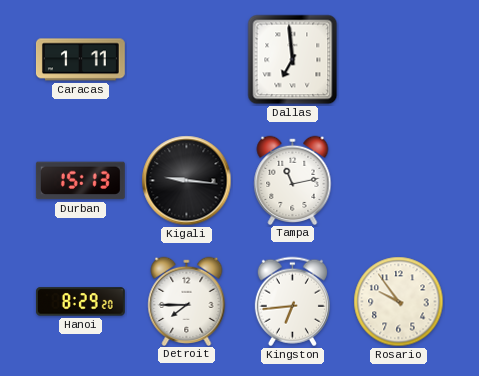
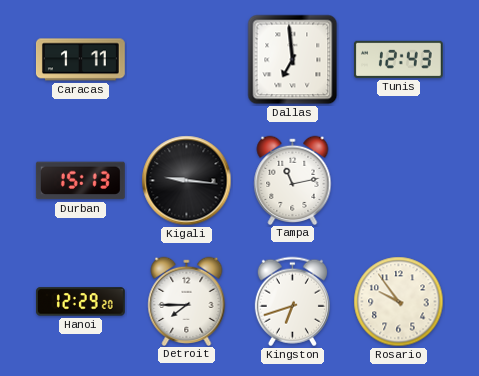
Tunis: none -> 12:43
Hanoi: 8:29 -> 12:29
Kingston: 6:44 -> 6:42
